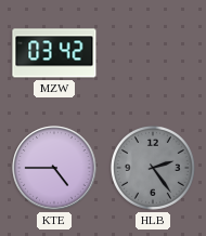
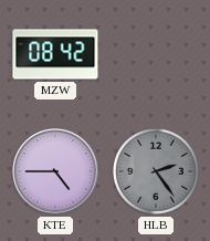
MZW: 03:42 -> 08:42
